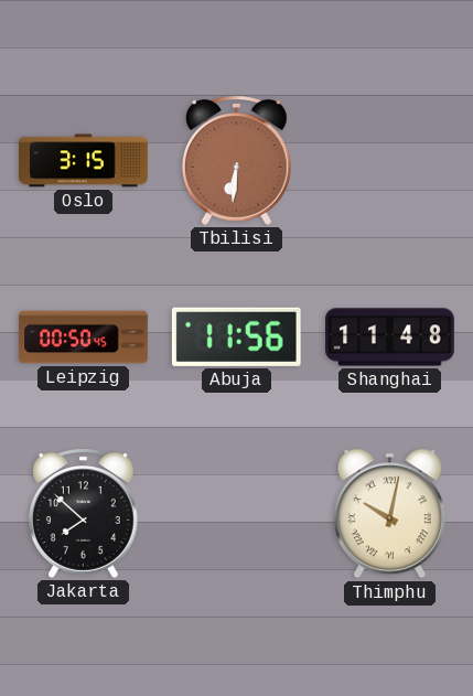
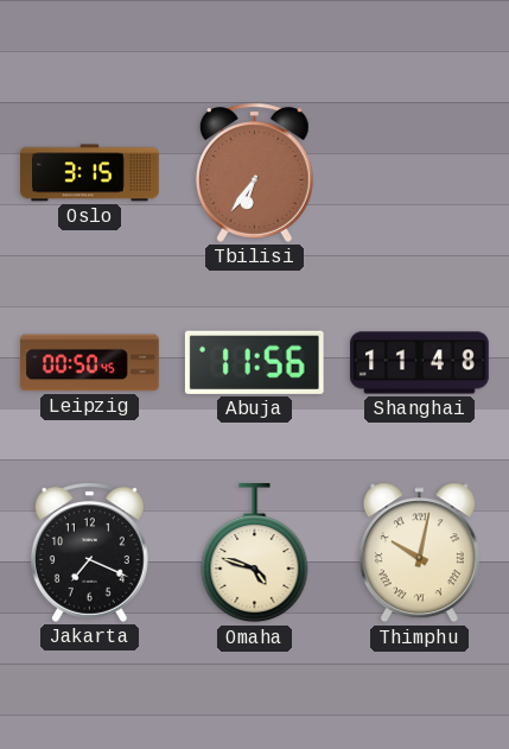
Tbilisi: 6:31 -> 6:36
Jakarta: 7:52 -> 7:19
Omaha: none -> 4:48
